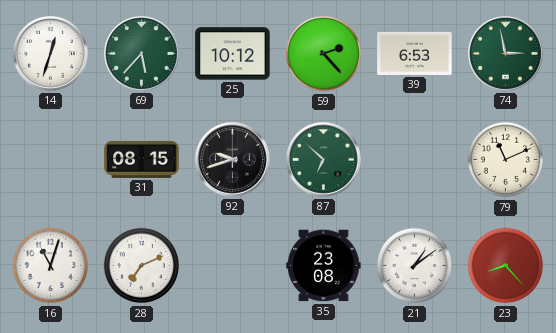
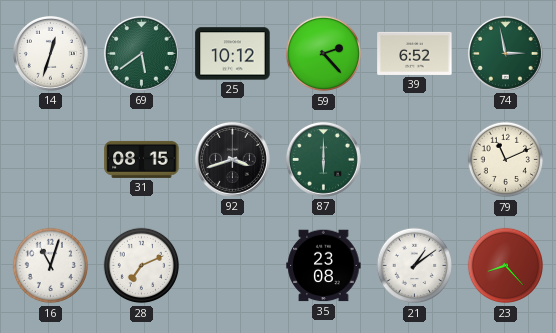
69: 5:37 -> 5:39
39: 6:53 -> 6:52
92: 9:42 -> 3:42
87: 6:52 -> 6:00
